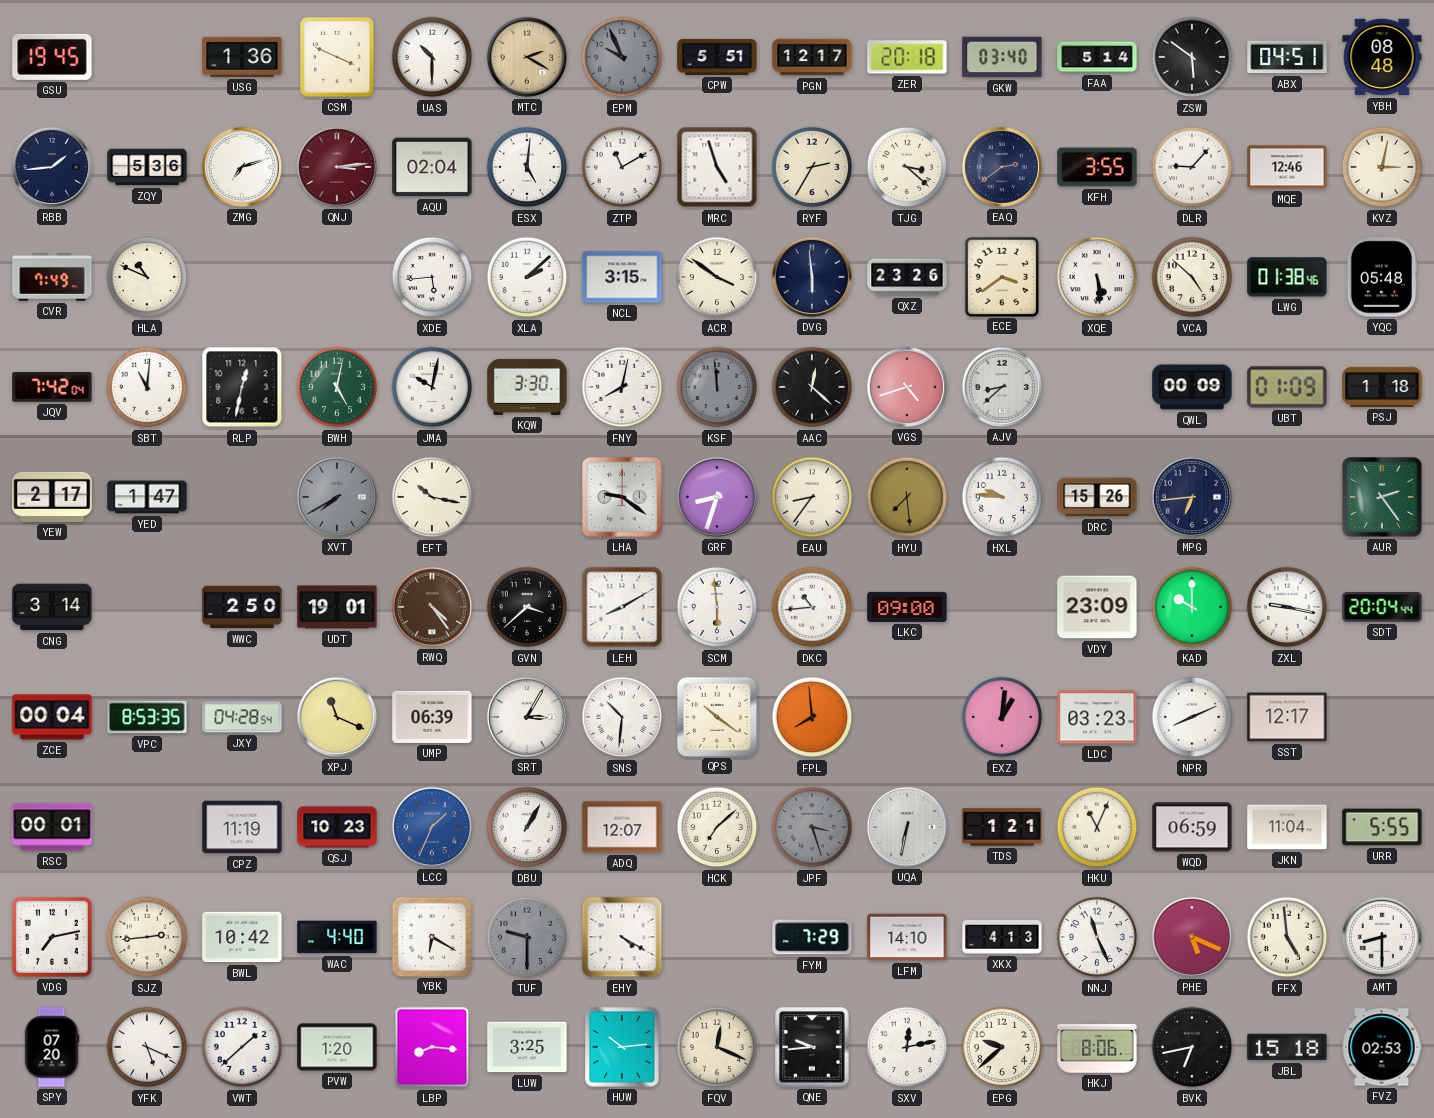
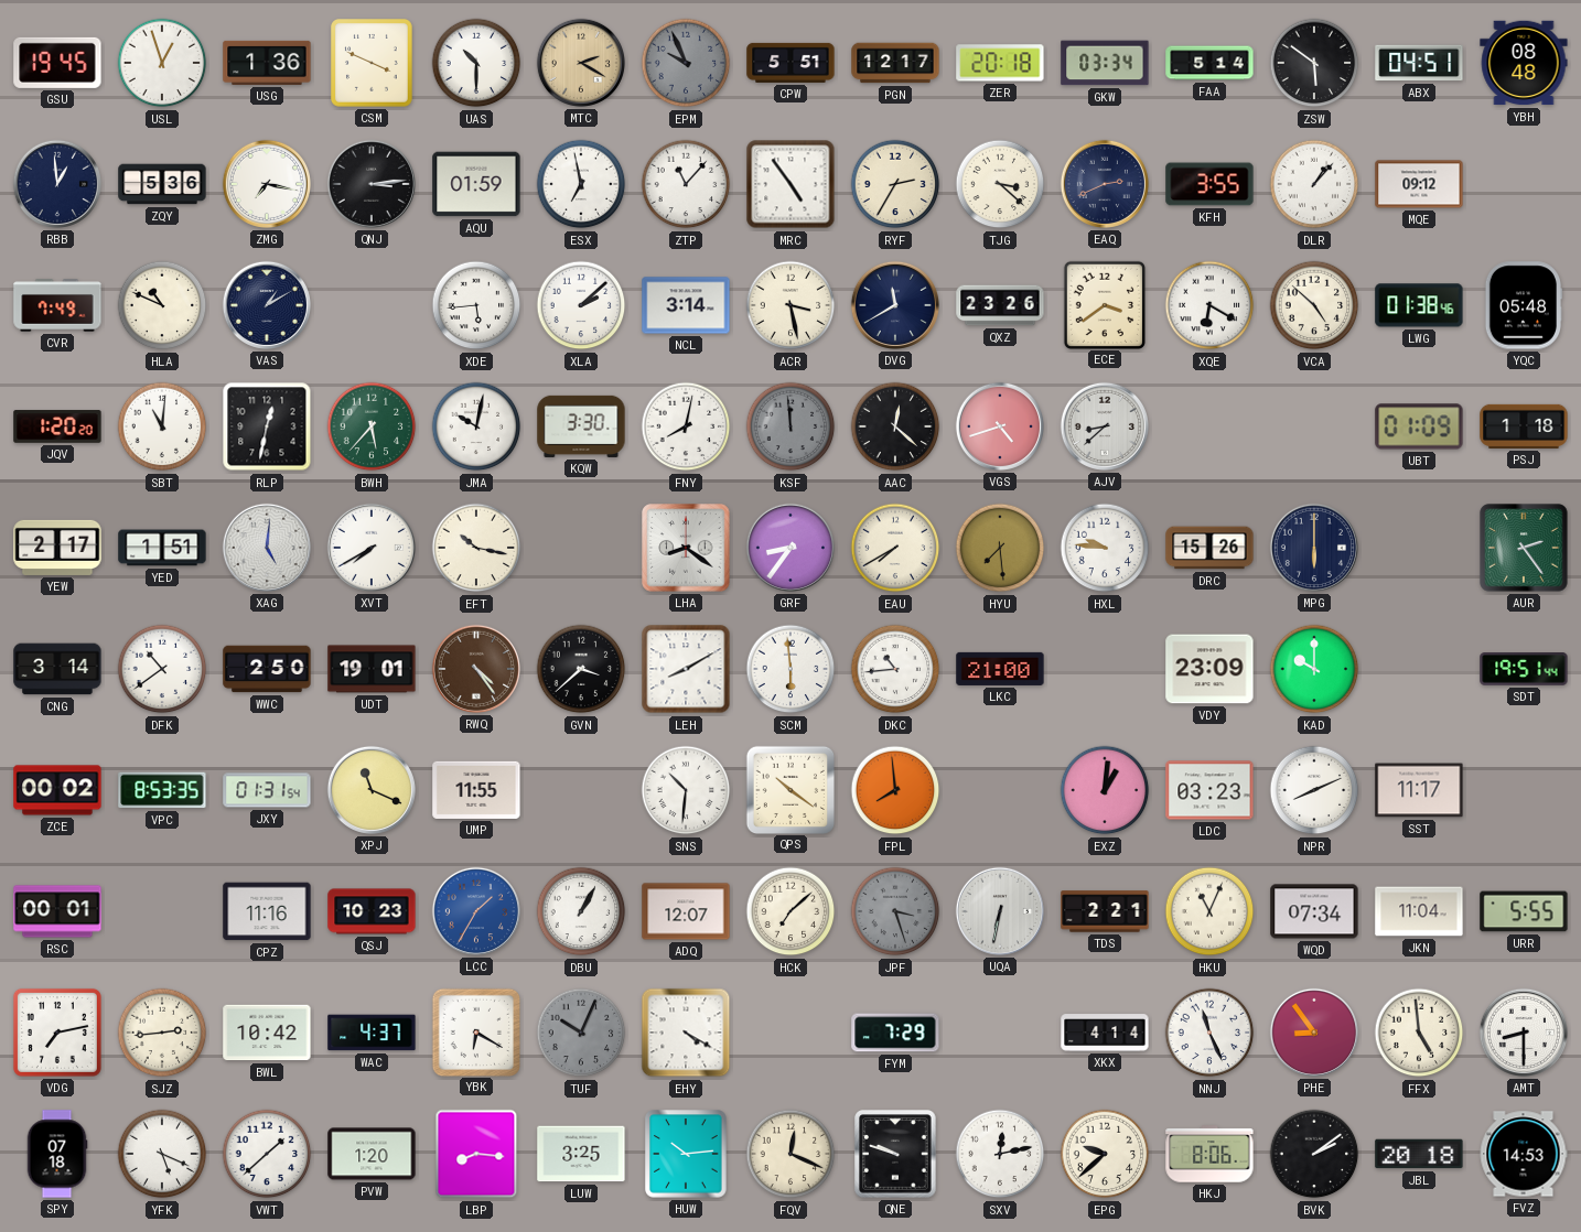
USL: none -> 12:57
GKW: 03:40 -> 03:34
RBB: 1:44 -> 12:59
ZMG: 7:12 -> 7:17
QNJ dial: burgundy -> black
AQU: 02:04 -> 01:59
ESX: 5:01 -> 6:58
ZTP: 11:10 -> 11:07
MRC: 4:57 -> 4:54
EAQ: 2:39 -> 2:41
DLR: 9:07 -> 1:07
MQE: 12:46 -> 09:12
KVZ: 3:02 -> none
VAS: none -> 1:10
NCL: 3:15 -> 3:14
ACR: 3:51 -> 3:28
DVG: 5:59 -> 11:40
XQE: 5:29 -> 6:20
JQV: 7:42 -> 1:20
BWH: 5:02 -> 5:37
QWL: 00:09 -> none
YED: 1:47 -> 1:51
XAG: none -> 5:01
XVT dial: grey -> white
LHA: 9:21 -> 8:21
GRF: 8:33 -> 8:36
EAU: 8:36 -> 7:40
MPG: 6:44 -> 6:00
DFK: none -> 10:39
LKC: 09:00 -> 21:00
ZXL: 9:17 -> none
SDT: 20:04 -> 19:51
ZCE: 00:04 -> 00:02
JXY: 04:28 -> 01:31
UMP: 06:39 -> 11:55
SRT: 3:05 -> none
SST: 12:17 -> 11:17
CPZ: 11:19 -> 11:16
LCC: 1:34 -> 1:35
TDS: 1:21 -> 2:21
WQD: 06:59 -> 07:34
WAC: 4:40 -> 4:37
TUF: 9:30 -> 10:04
LFM: 14:10 -> none
XKX: 4:13 -> 4:14
PHE: 5:19 -> 8:54
SPY: 07:20 -> 07:18
QNE: 9:44 -> 9:48
BVK: 6:43 -> 2:09
JBL: 15:18 -> 20:18
FVZ: 02:53 -> 14:53
